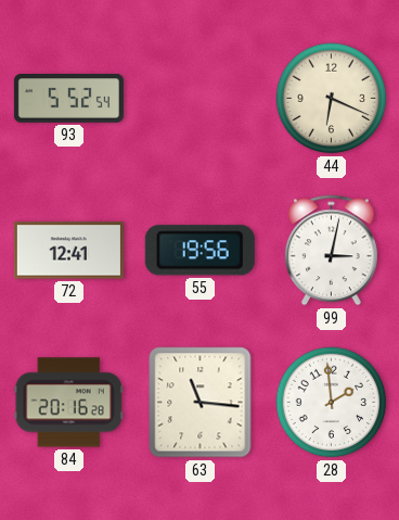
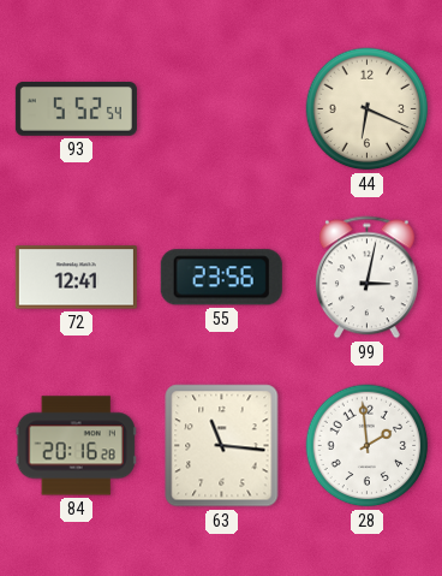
55: 19:56 -> 23:56
